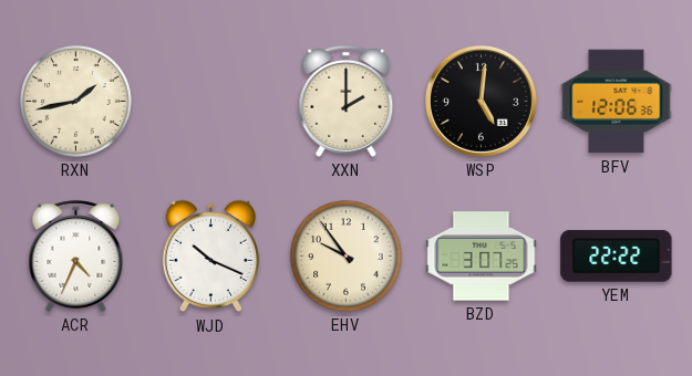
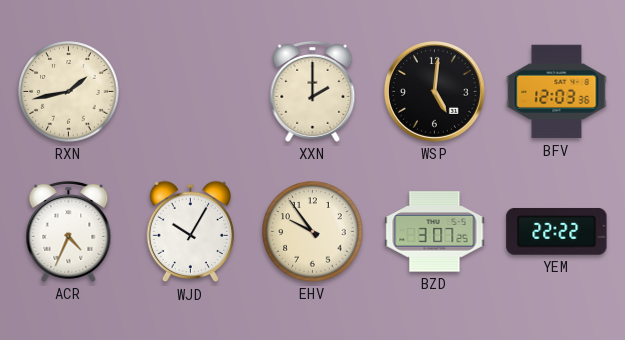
BFV: 12:06 -> 12:03
WJD: 10:19 -> 10:05
